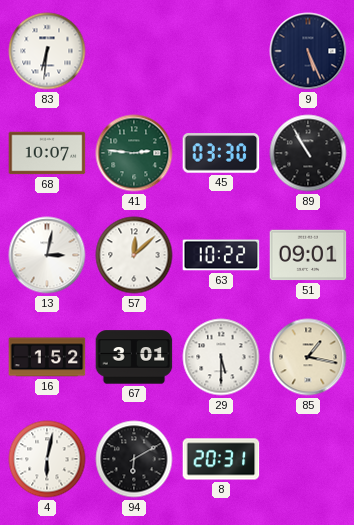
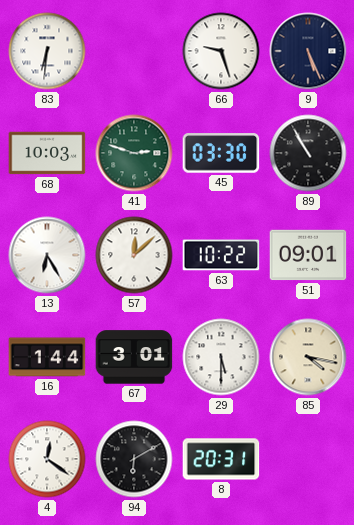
66: none -> 9:27
68: 10:07 -> 10:03
41: 2:46 -> 2:48
13: 3:02 -> 6:25
16: 1:52 -> 1:44
85: 1:17 -> 4:17
4: 6:02 -> 12:21
